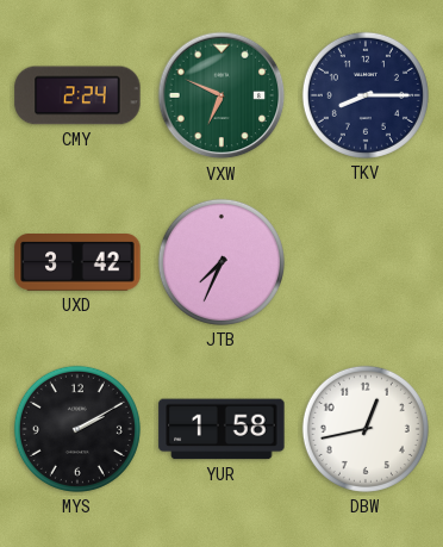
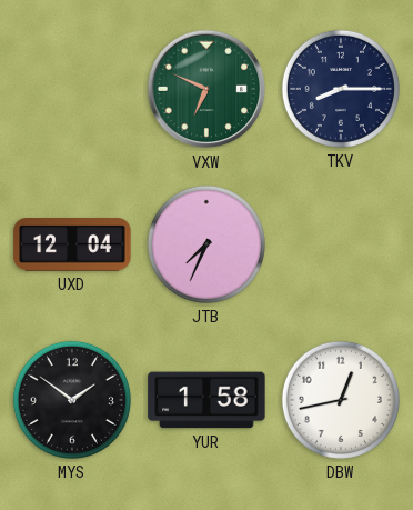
CMY: 2:24 -> none
UXD: 3:42 -> 12:04
MYS: 2:10 -> 1:51
